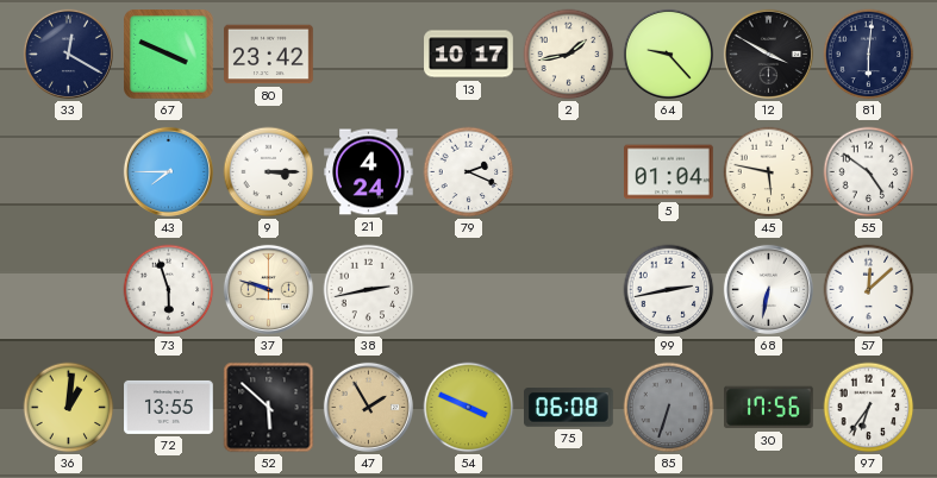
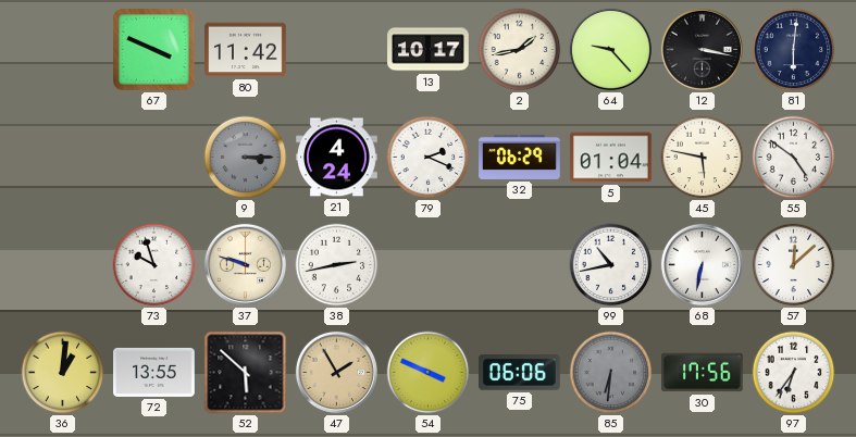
33: 12:20 -> none
80: 23:42 -> 11:42
12: 3:50 -> 3:17
43: 7:45 -> none
9 dial: white -> grey
32: none -> 06:29
73: 5:57 -> 9:57
99: 2:43 -> 10:43
75: 06:08 -> 06:06
85: 6:33 -> 6:31
